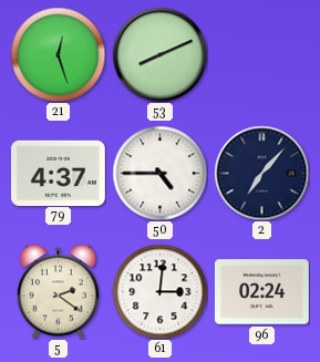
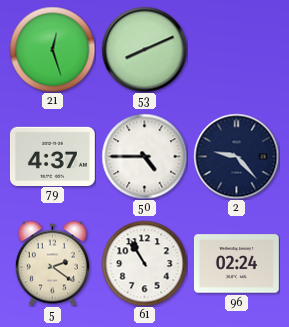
2: 7:07 -> 9:23
61: 3:01 -> 10:55
